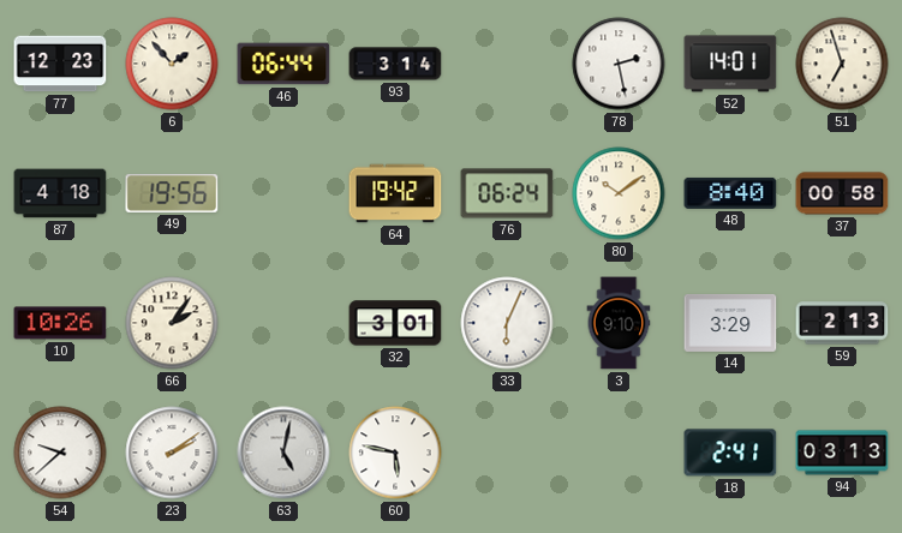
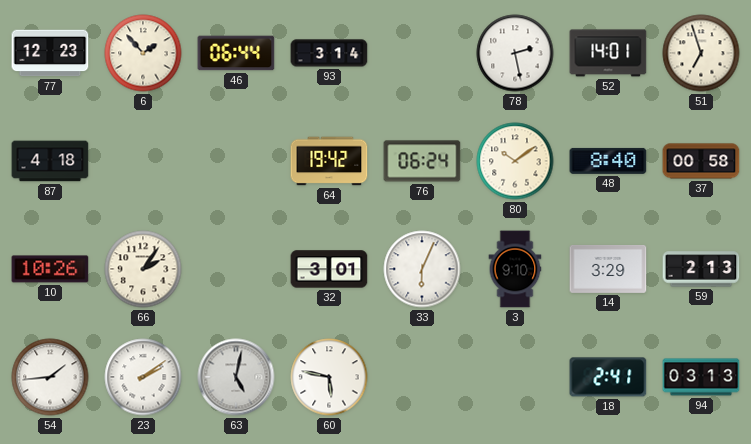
49: 19:56 -> none
54: 9:38 -> 1:44
